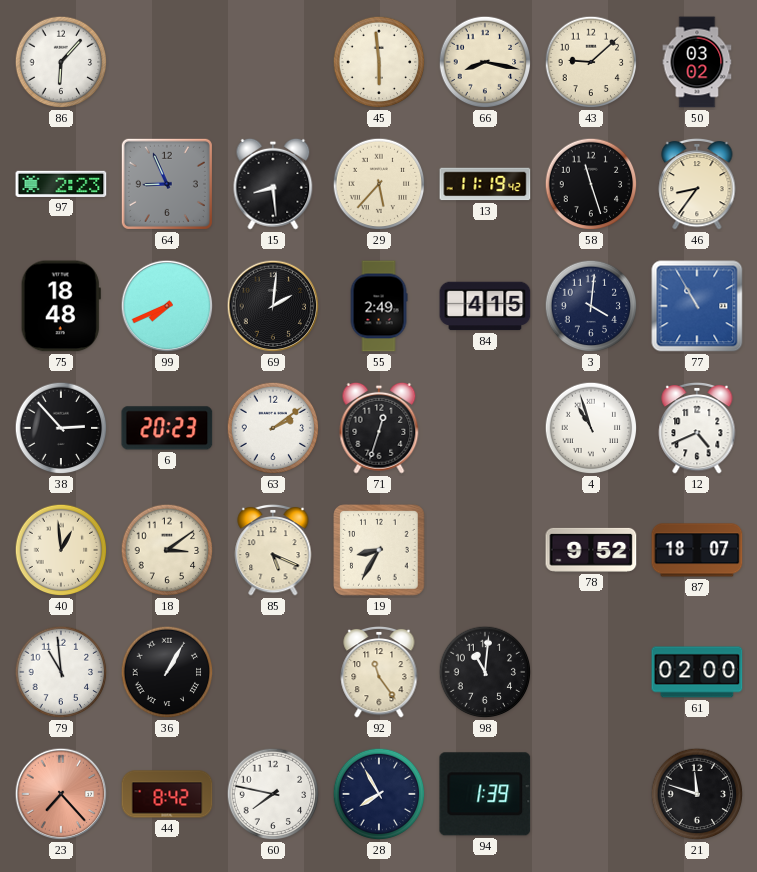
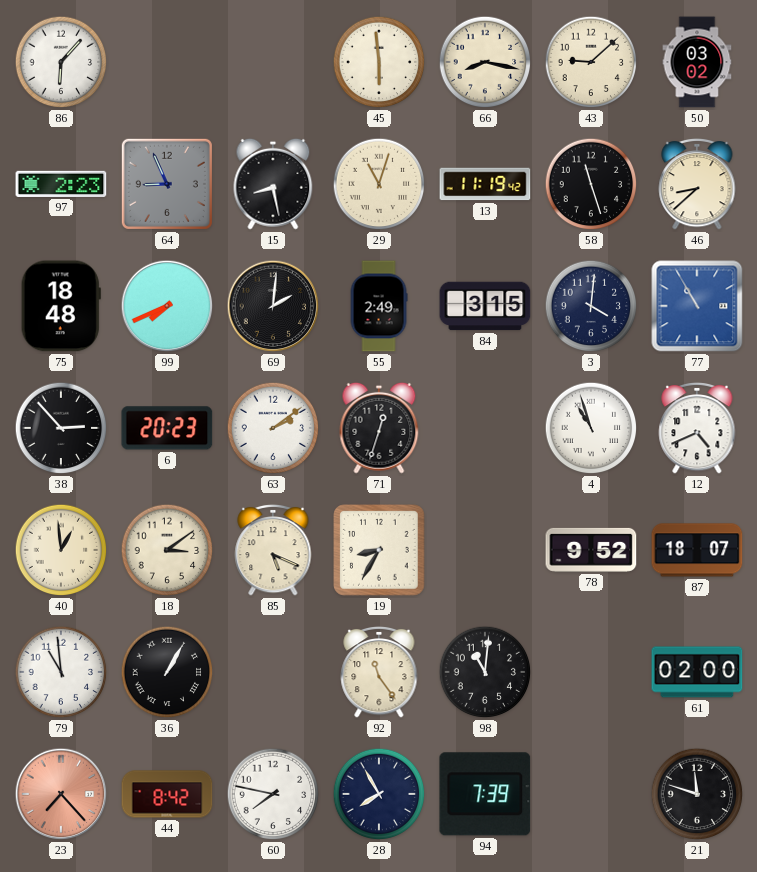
15: 8:29 -> 8:28
29: 5:37 -> 11:03
46: 8:36 -> 8:38
84: 4:15 -> 3:15
94: 1:39 -> 7:39
